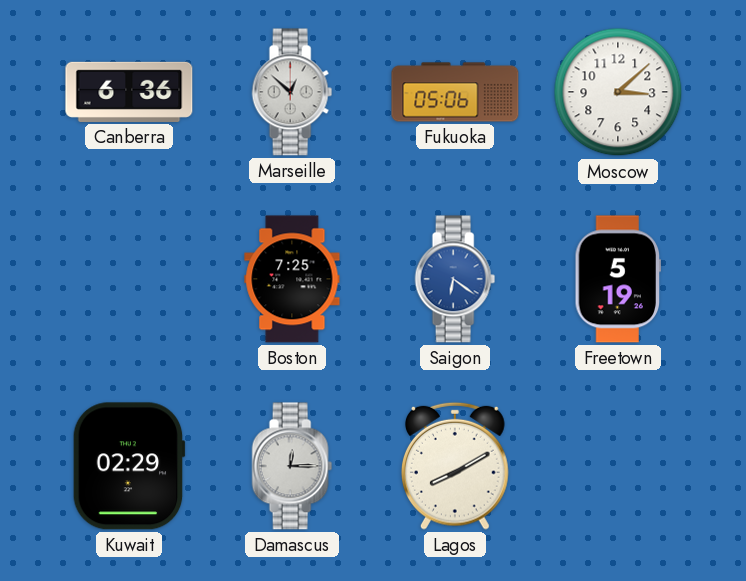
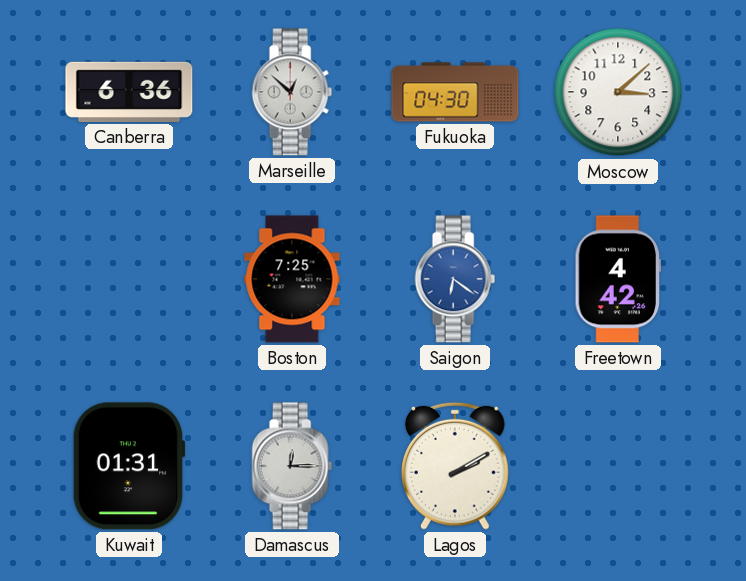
Fukuoka: 05:06 -> 04:30
Freetown: 5:19 -> 4:42
Kuwait: 02:29 -> 01:31
Lagos: 8:10 -> 2:10
